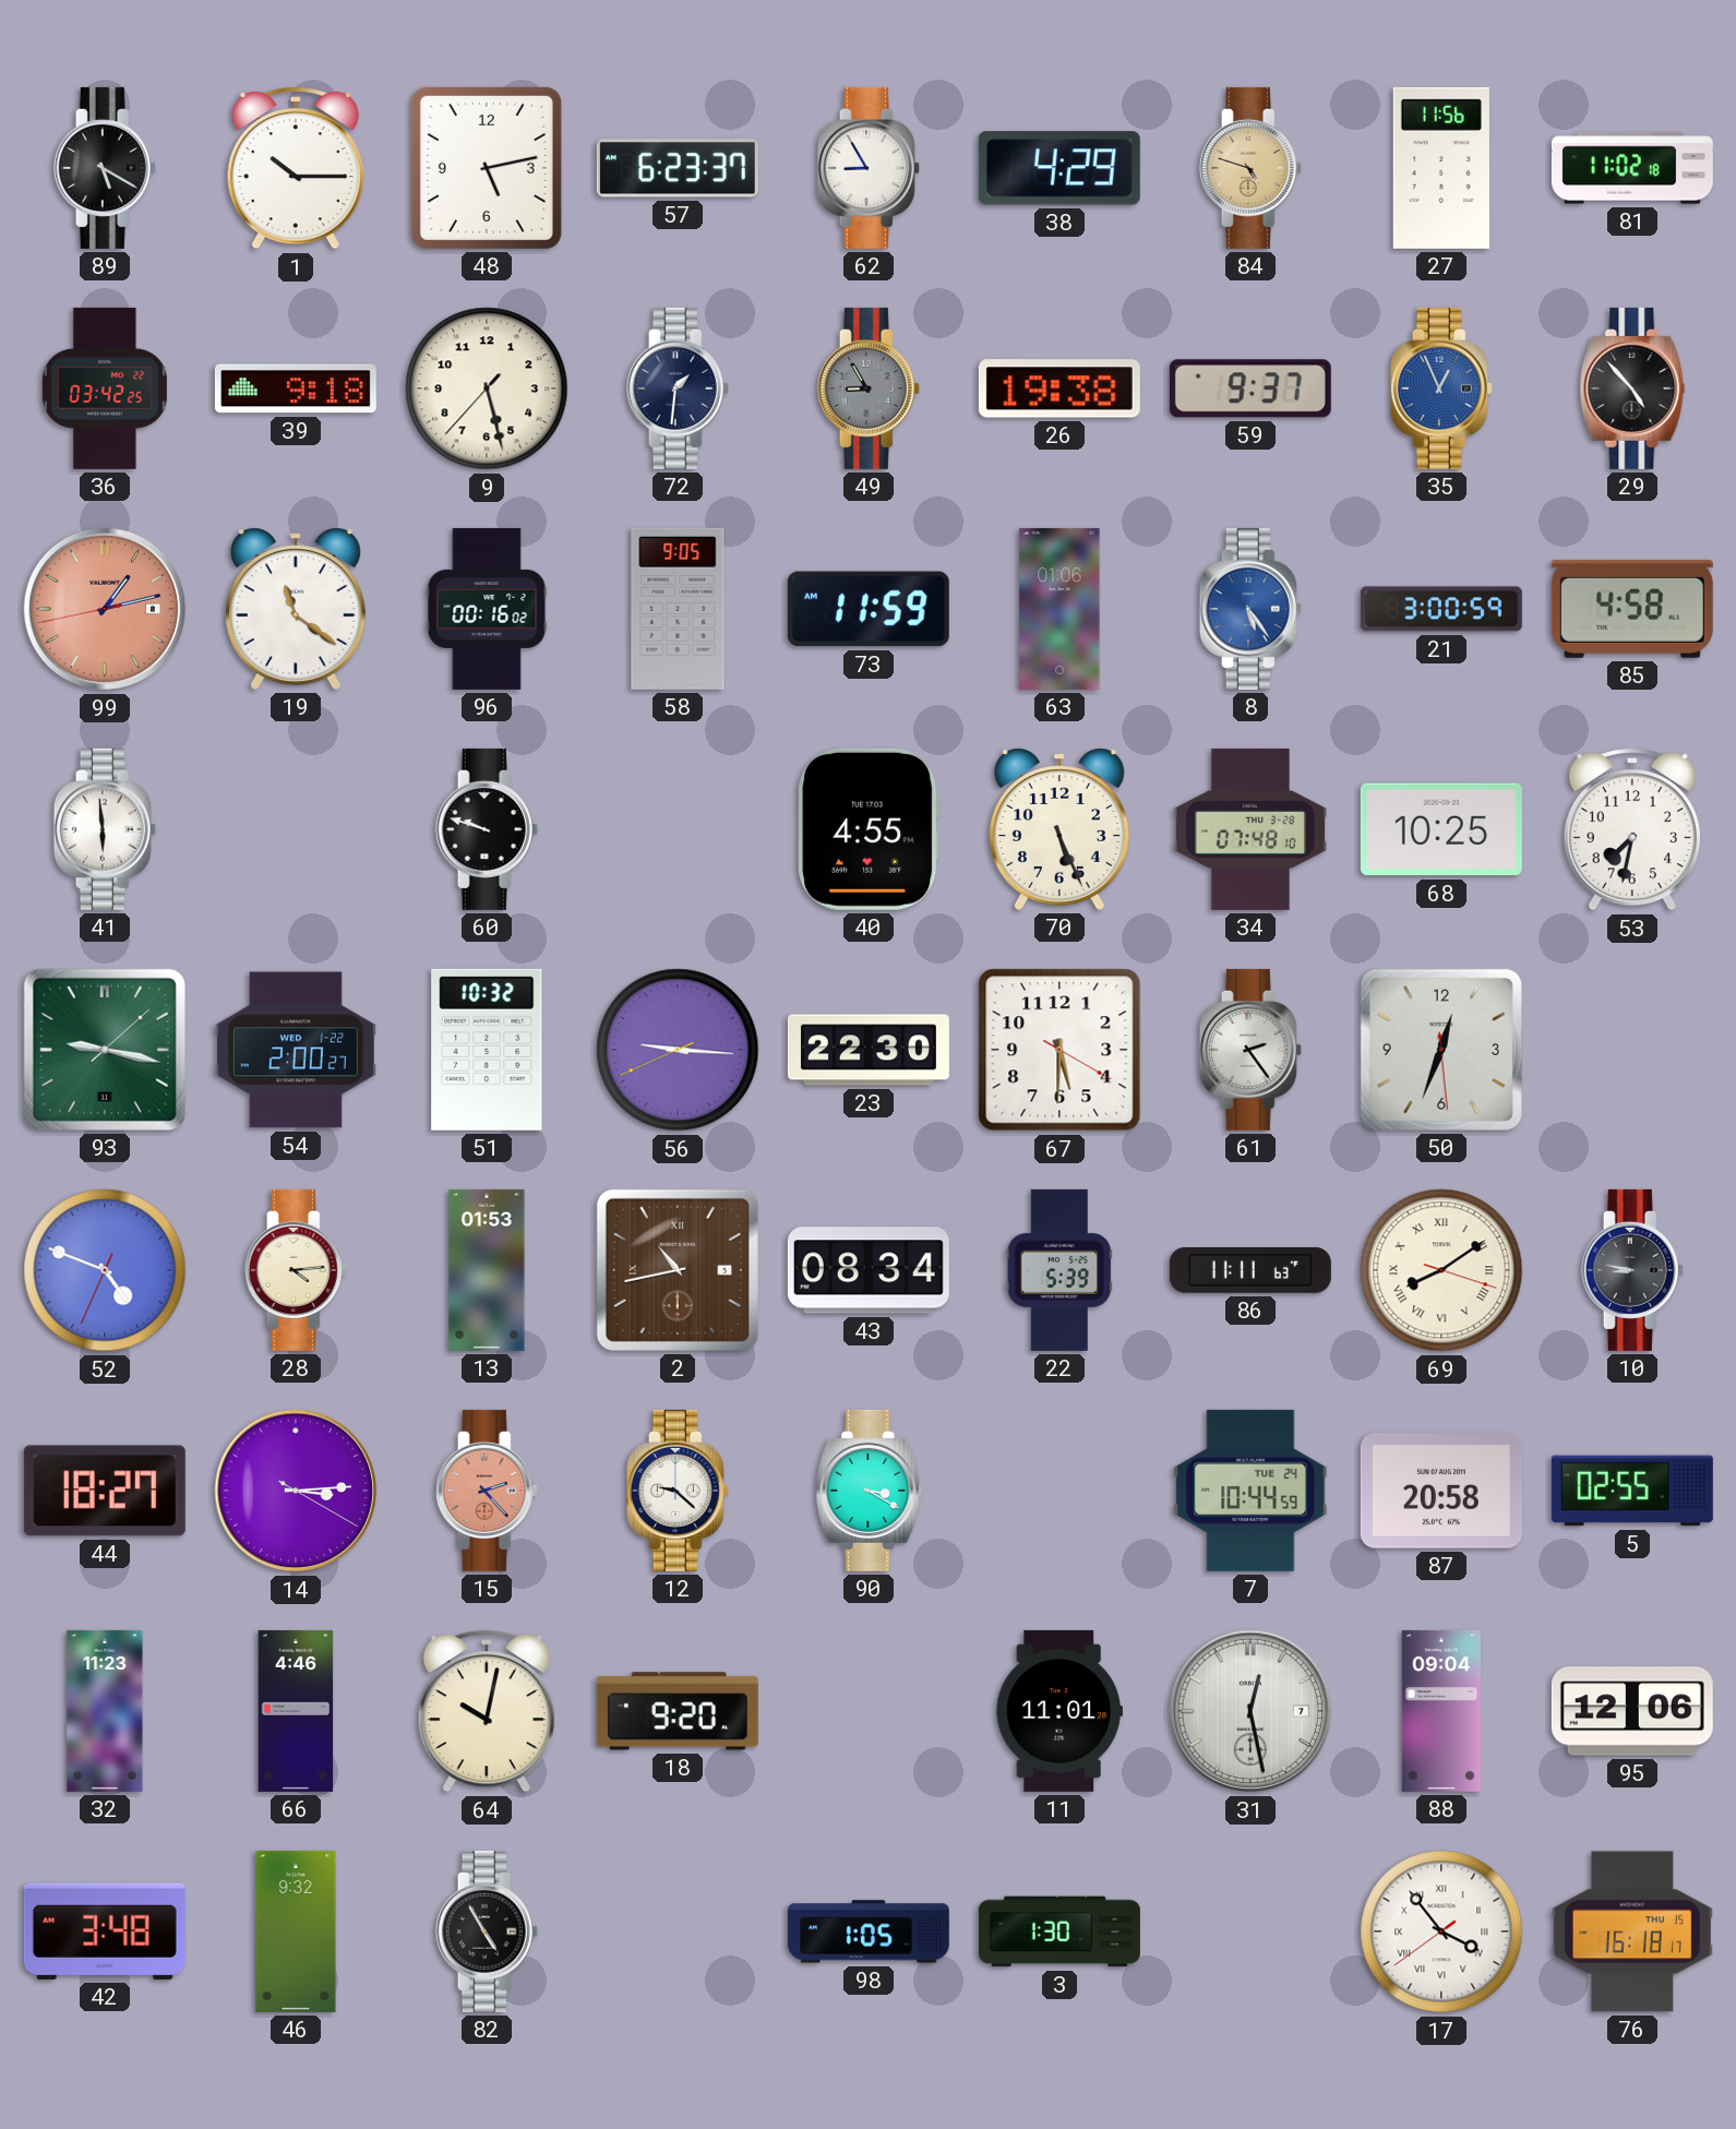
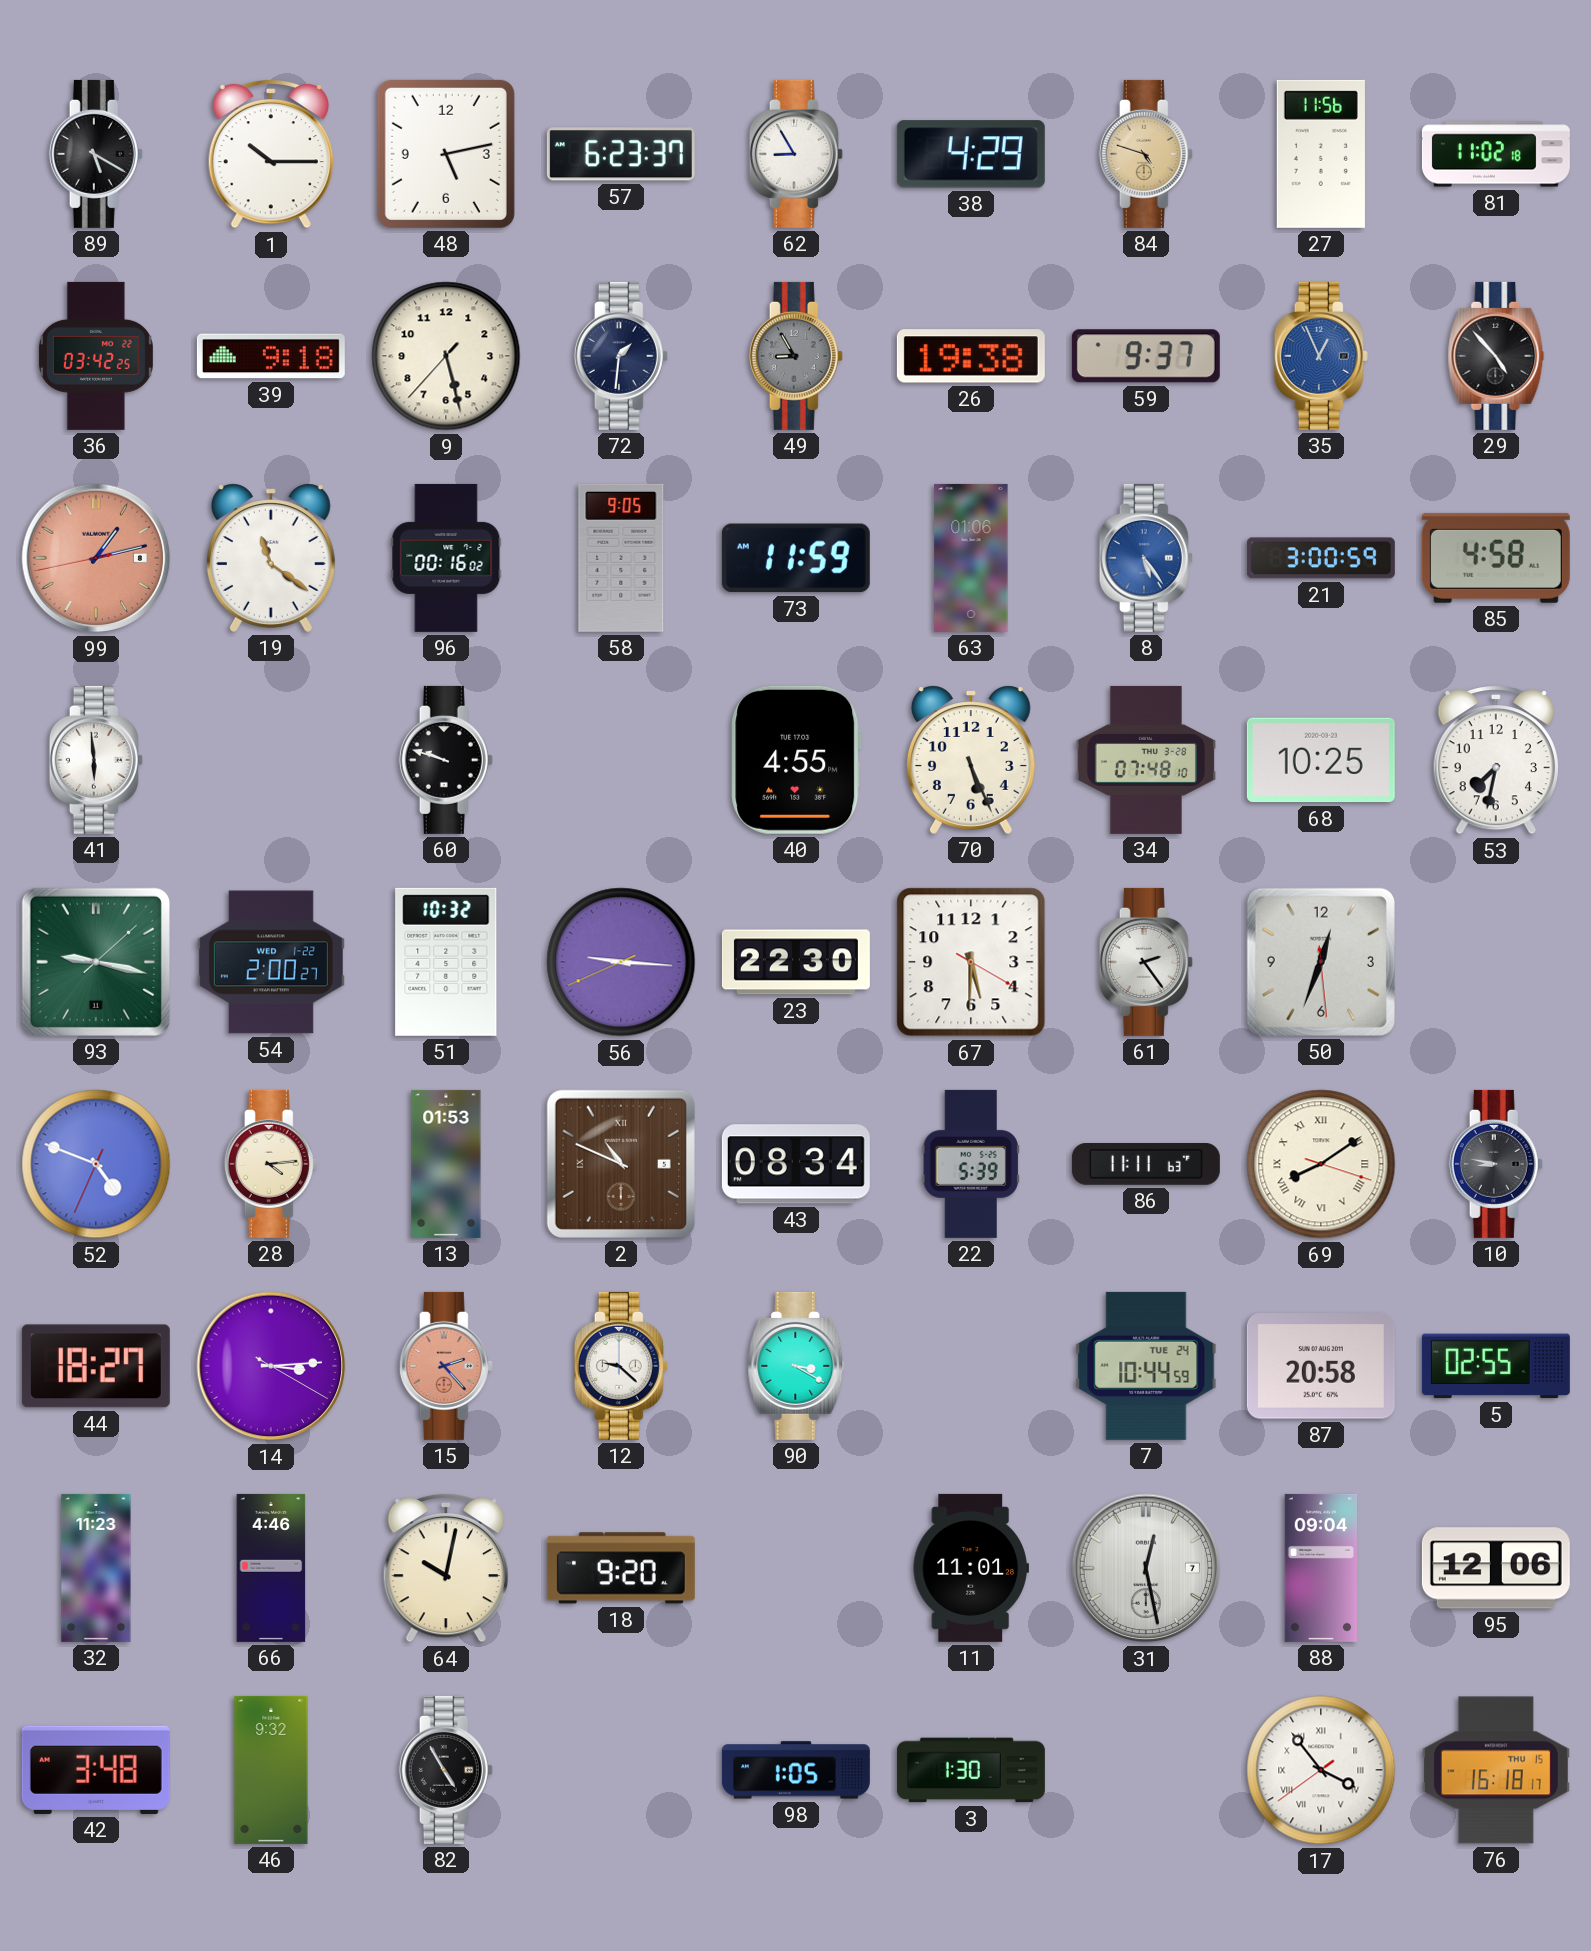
2: 10:43 -> 10:49
